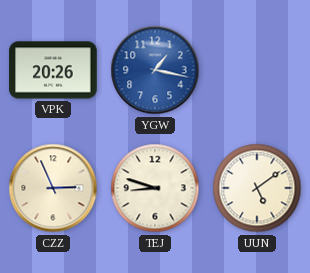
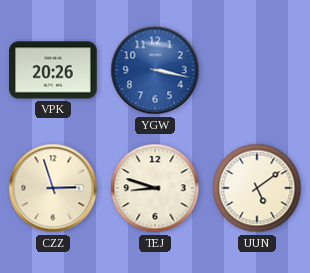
YGW: 1:17 -> 3:17
CZZ: 2:56 -> 2:57
